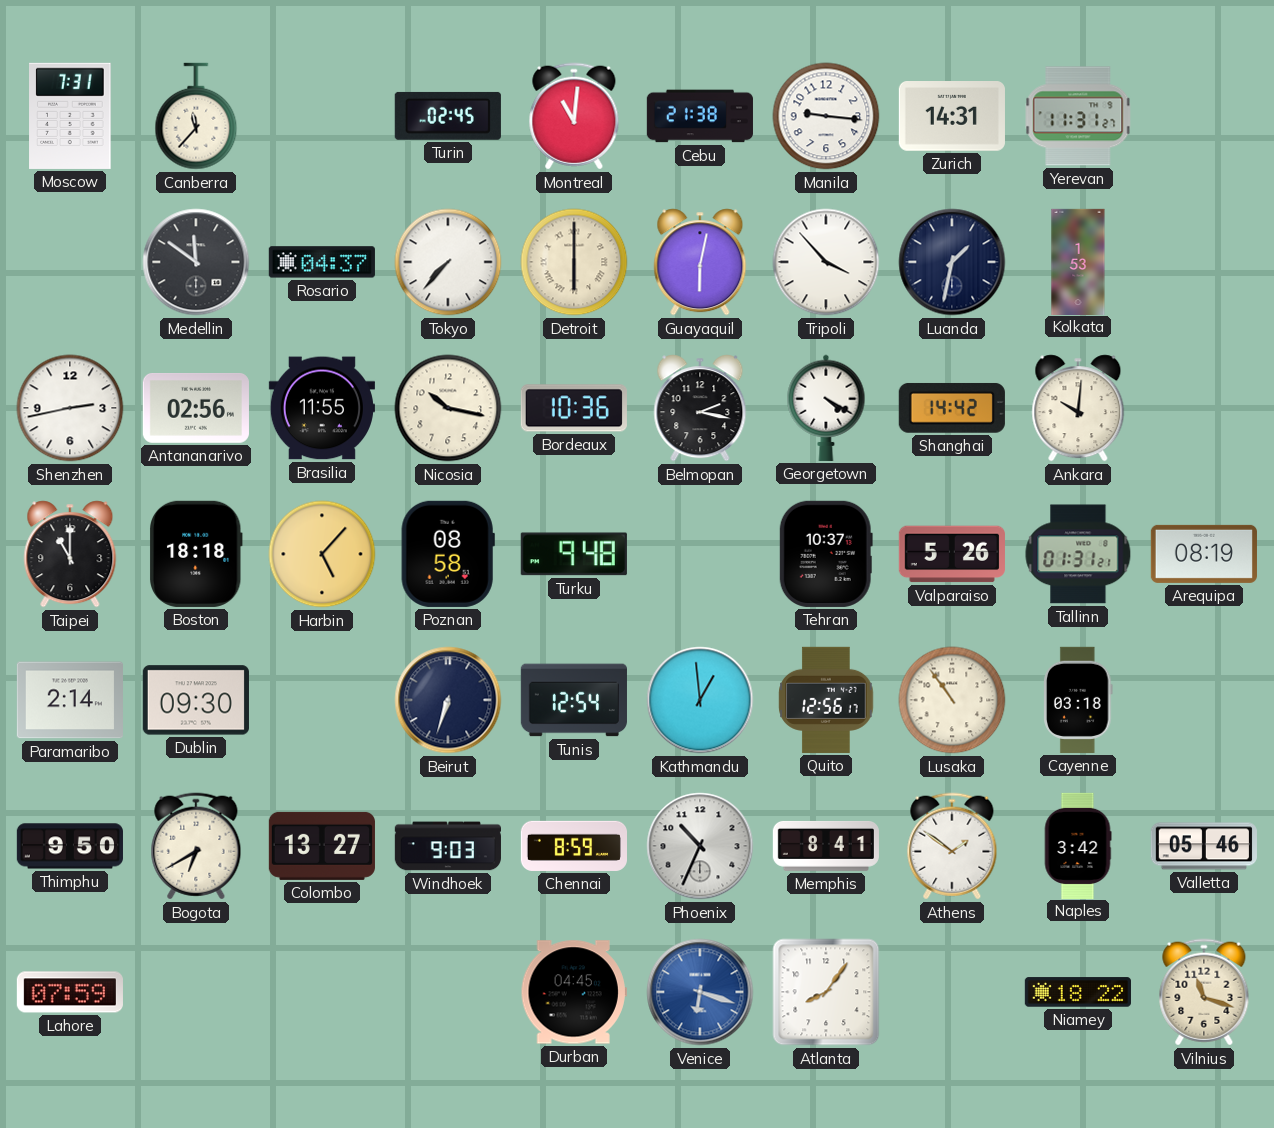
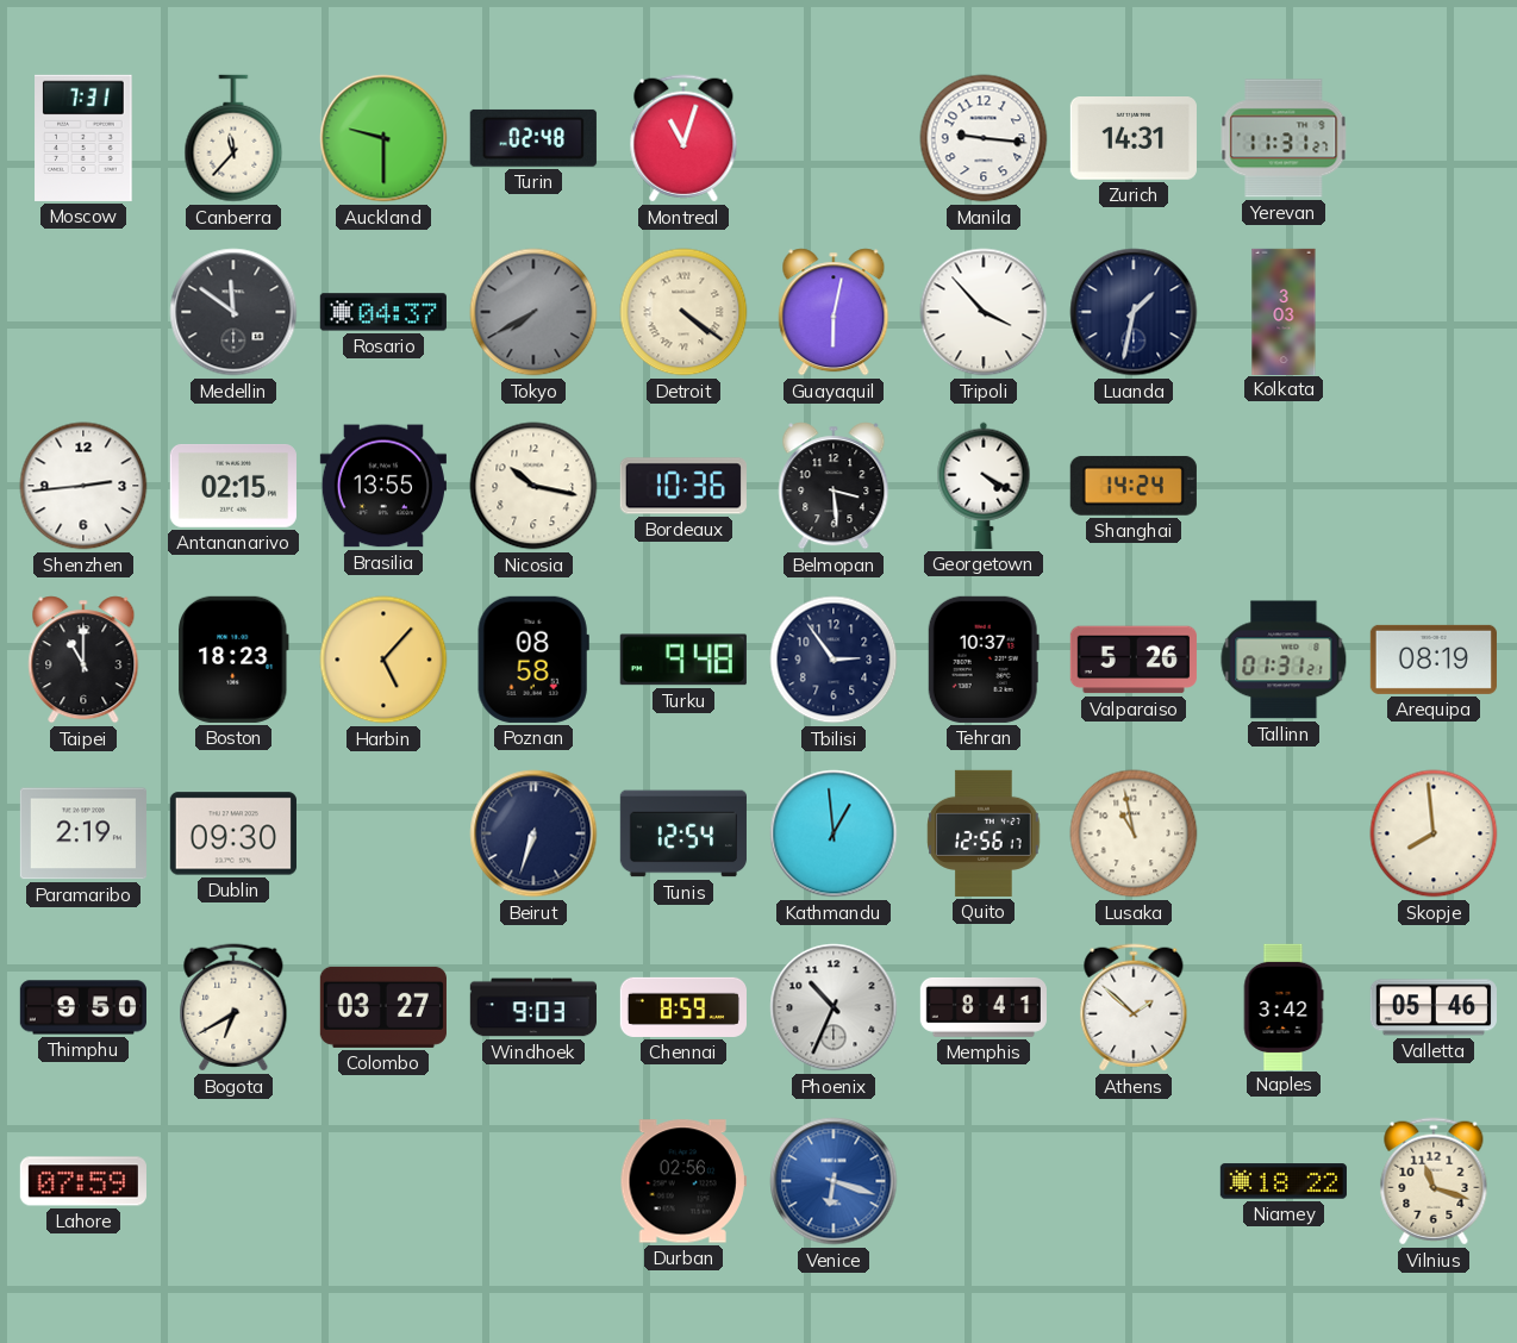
Auckland: none -> 9:30
Turin: 02:45 -> 02:48
Montreal: 11:01 -> 11:03
Cebu: 21:38 -> none
Tokyo: 7:37 -> 7:40
Tokyo dial: white -> grey
Detroit: 6:00 -> 4:21
Kolkata: 1:53 -> 3:03
Shenzhen: 2:43 -> 2:44
Antananarivo: 02:56 -> 02:15
Brasilia: 11:55 -> 13:55
Belmopan: 2:17 -> 3:29
Shanghai: 14:42 -> 14:24
Ankara: 10:01 -> none
Boston: 18:18 -> 18:23
Tbilisi: none -> 2:54
Paramaribo: 2:14 -> 2:19
Lusaka: 10:54 -> 10:58
Cayenne: 03:18 -> none
Skopje: none -> 7:59
Colombo: 13:27 -> 03:27
Athens: 1:51 -> 1:52
Durban: 04:45 -> 02:56
Atlanta: 8:06 -> none
